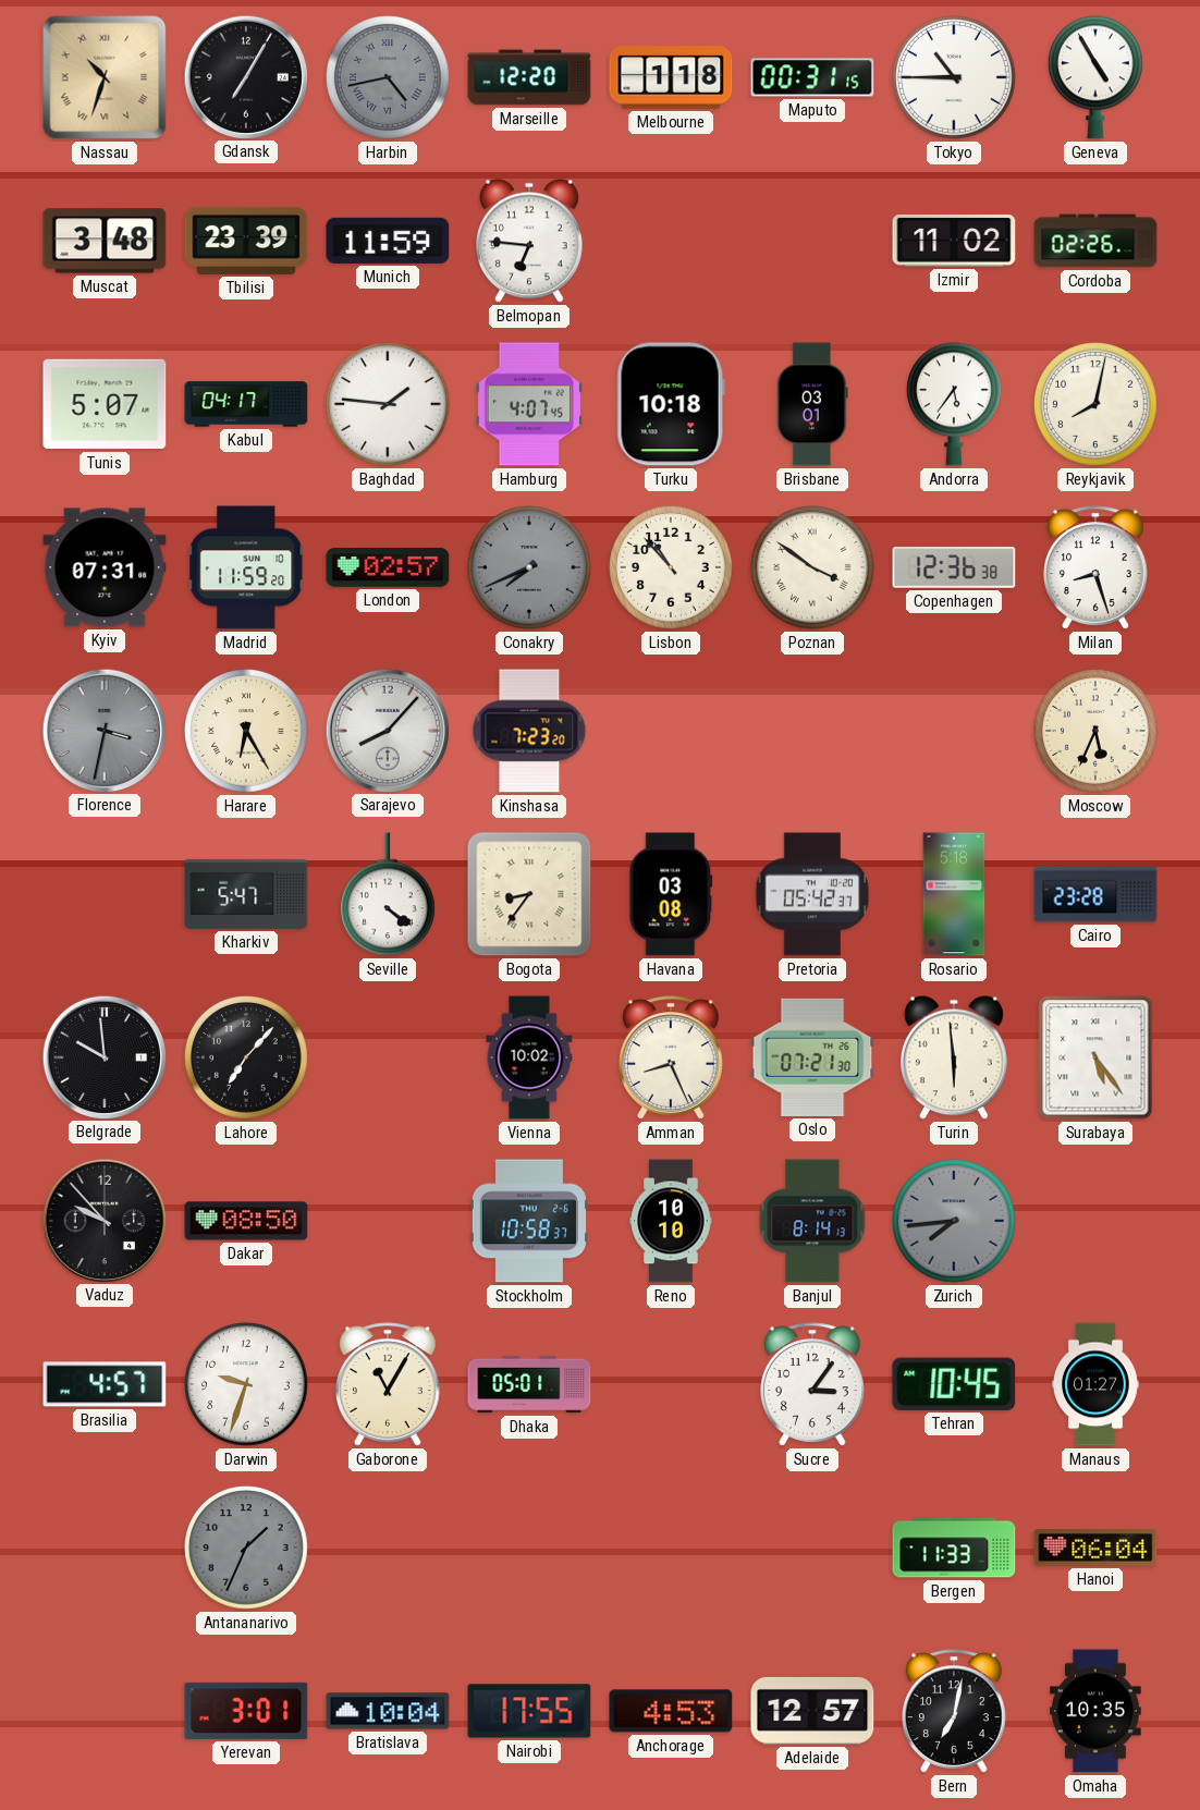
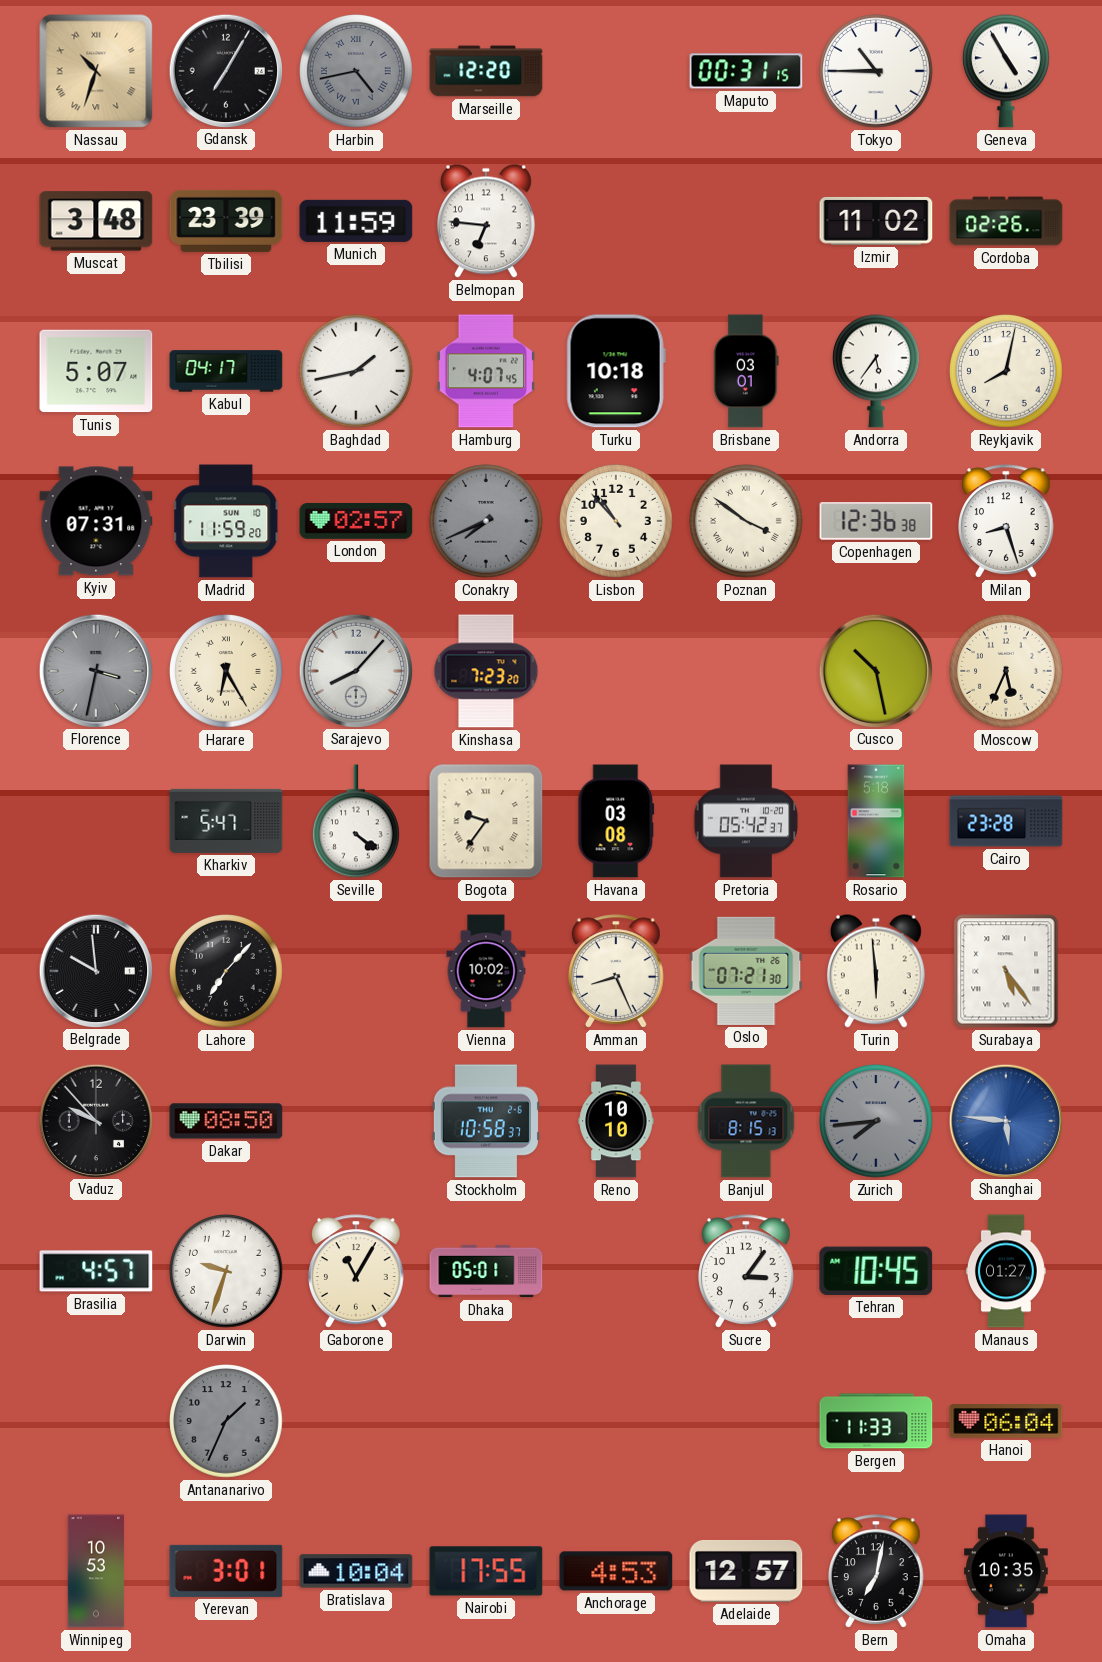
Melbourne: 1:18 -> none
Baghdad: 1:46 -> 1:43
Cusco: none -> 10:28
Bogota: 8:36 -> 9:36
Banjul: 8:14 -> 8:15
Shanghai: none -> 5:46
Winnipeg: none -> 10:53
